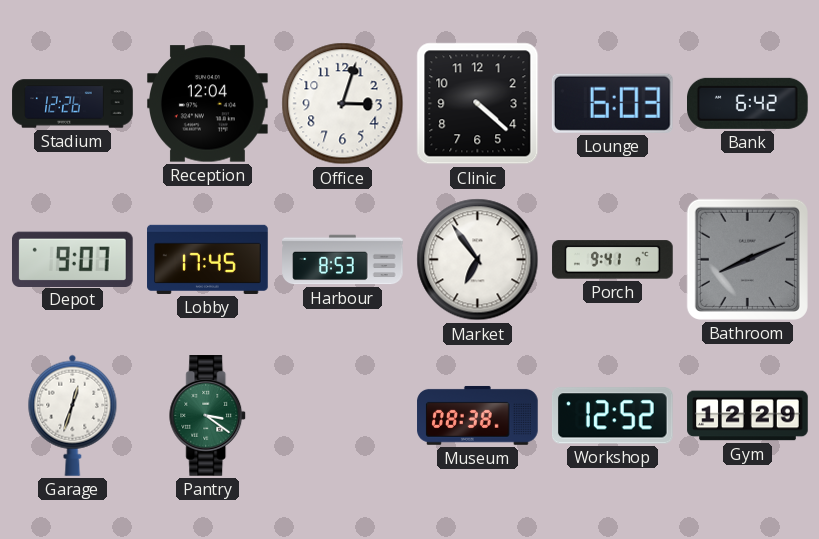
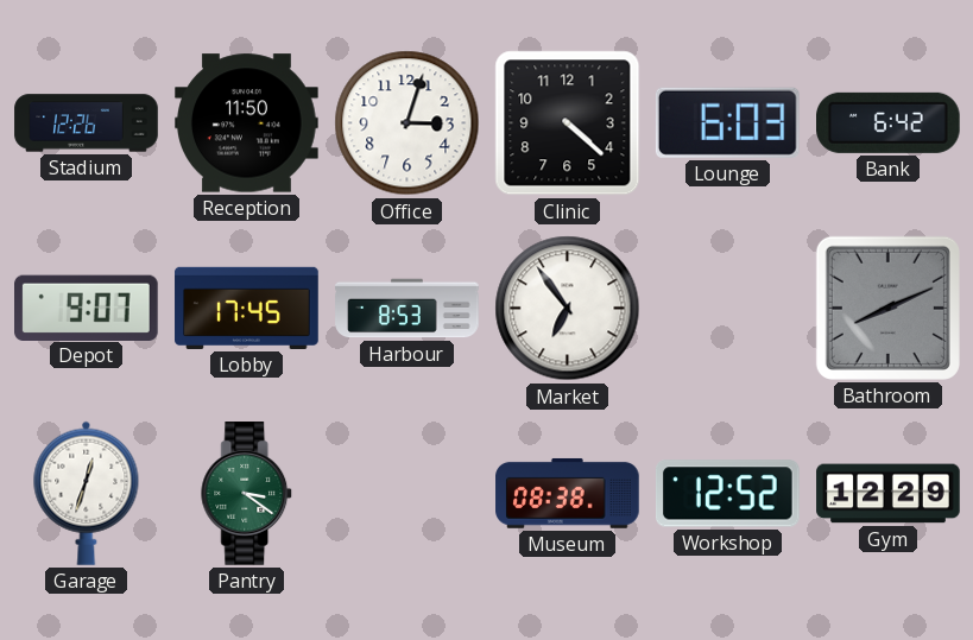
Reception: 12:04 -> 11:50
Porch: 9:41 -> none
